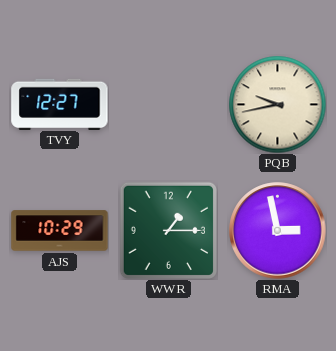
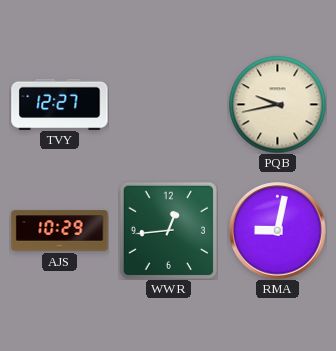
WWR: 1:15 -> 12:44
RMA: 2:58 -> 9:02
